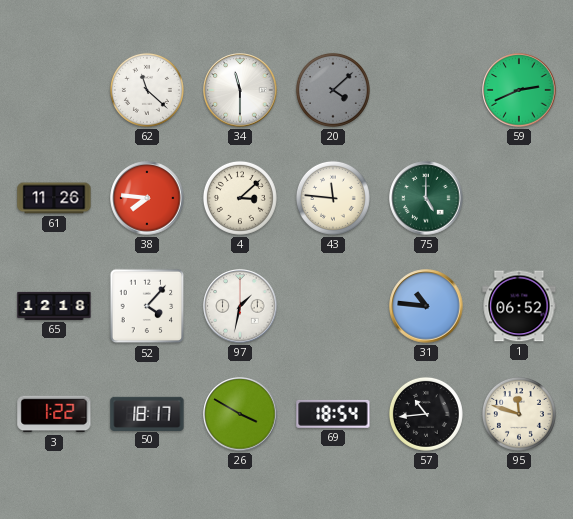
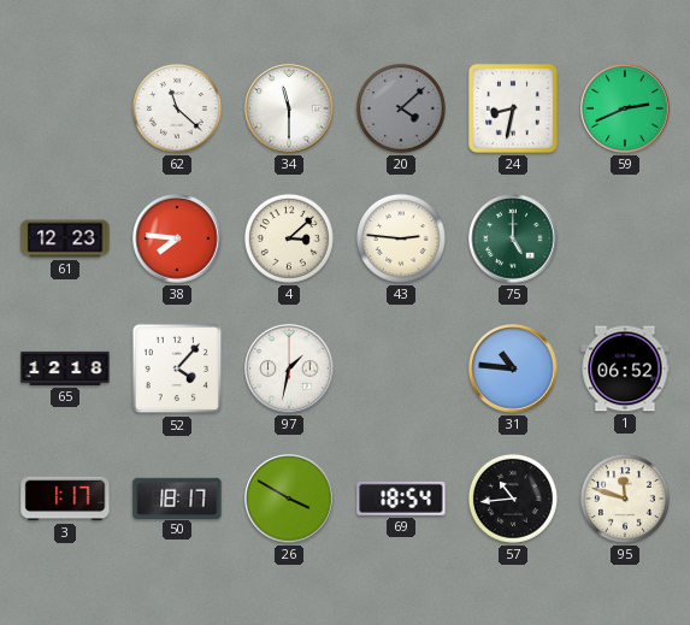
24: none -> 8:32
61: 11:26 -> 12:23
43: 11:46 -> 2:46
3: 1:22 -> 1:17
